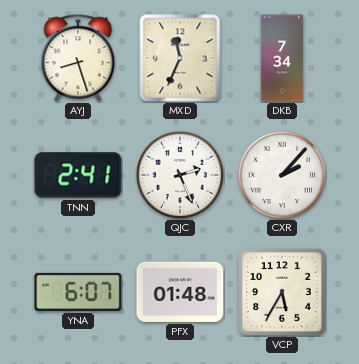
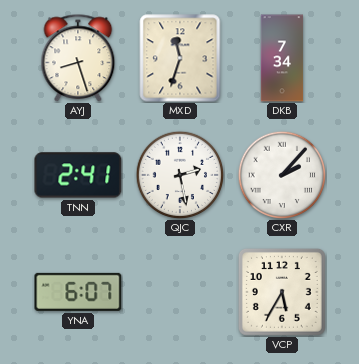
MXD: 11:34 -> 11:33
QJC: 2:26 -> 2:28
PFX: 01:48 -> none
